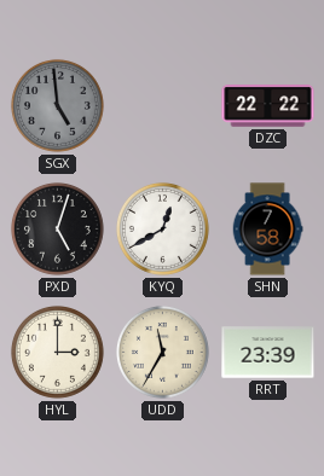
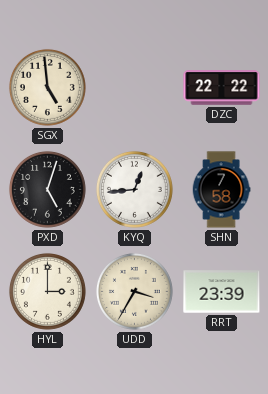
SGX dial: grey -> cream
KYQ: 12:40 -> 12:44
UDD: 11:35 -> 3:35
